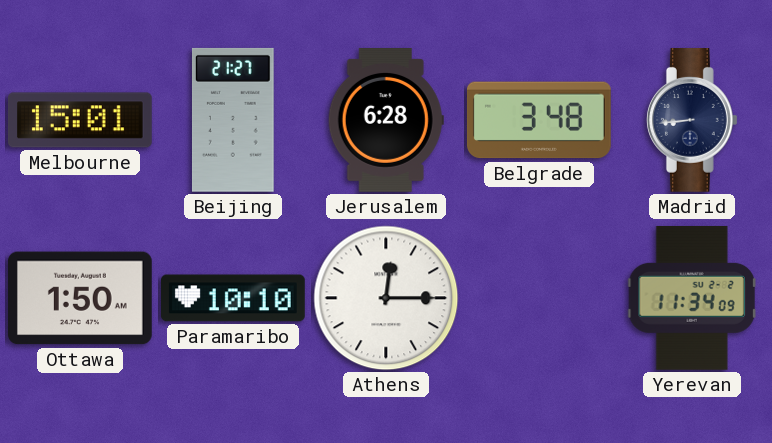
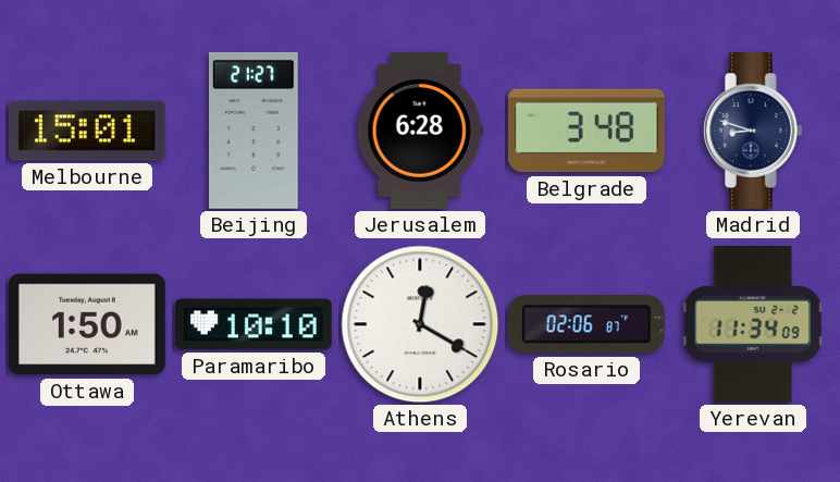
Madrid: 8:44 -> 8:48
Athens: 12:15 -> 12:20
Rosario: none -> 02:06
